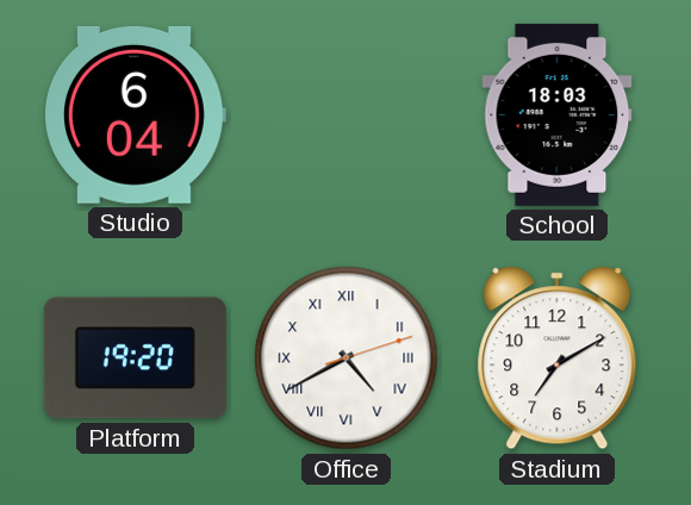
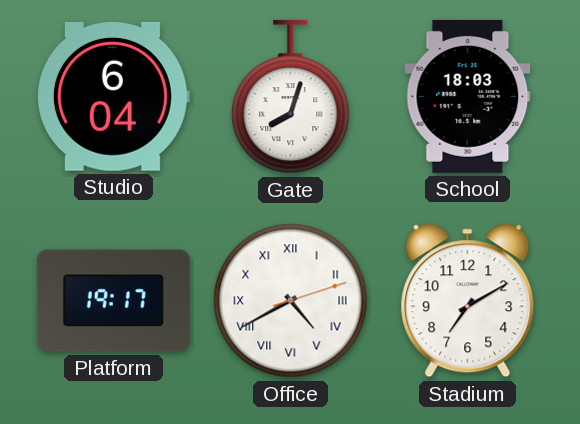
Gate: none -> 8:03
Platform: 19:20 -> 19:17
